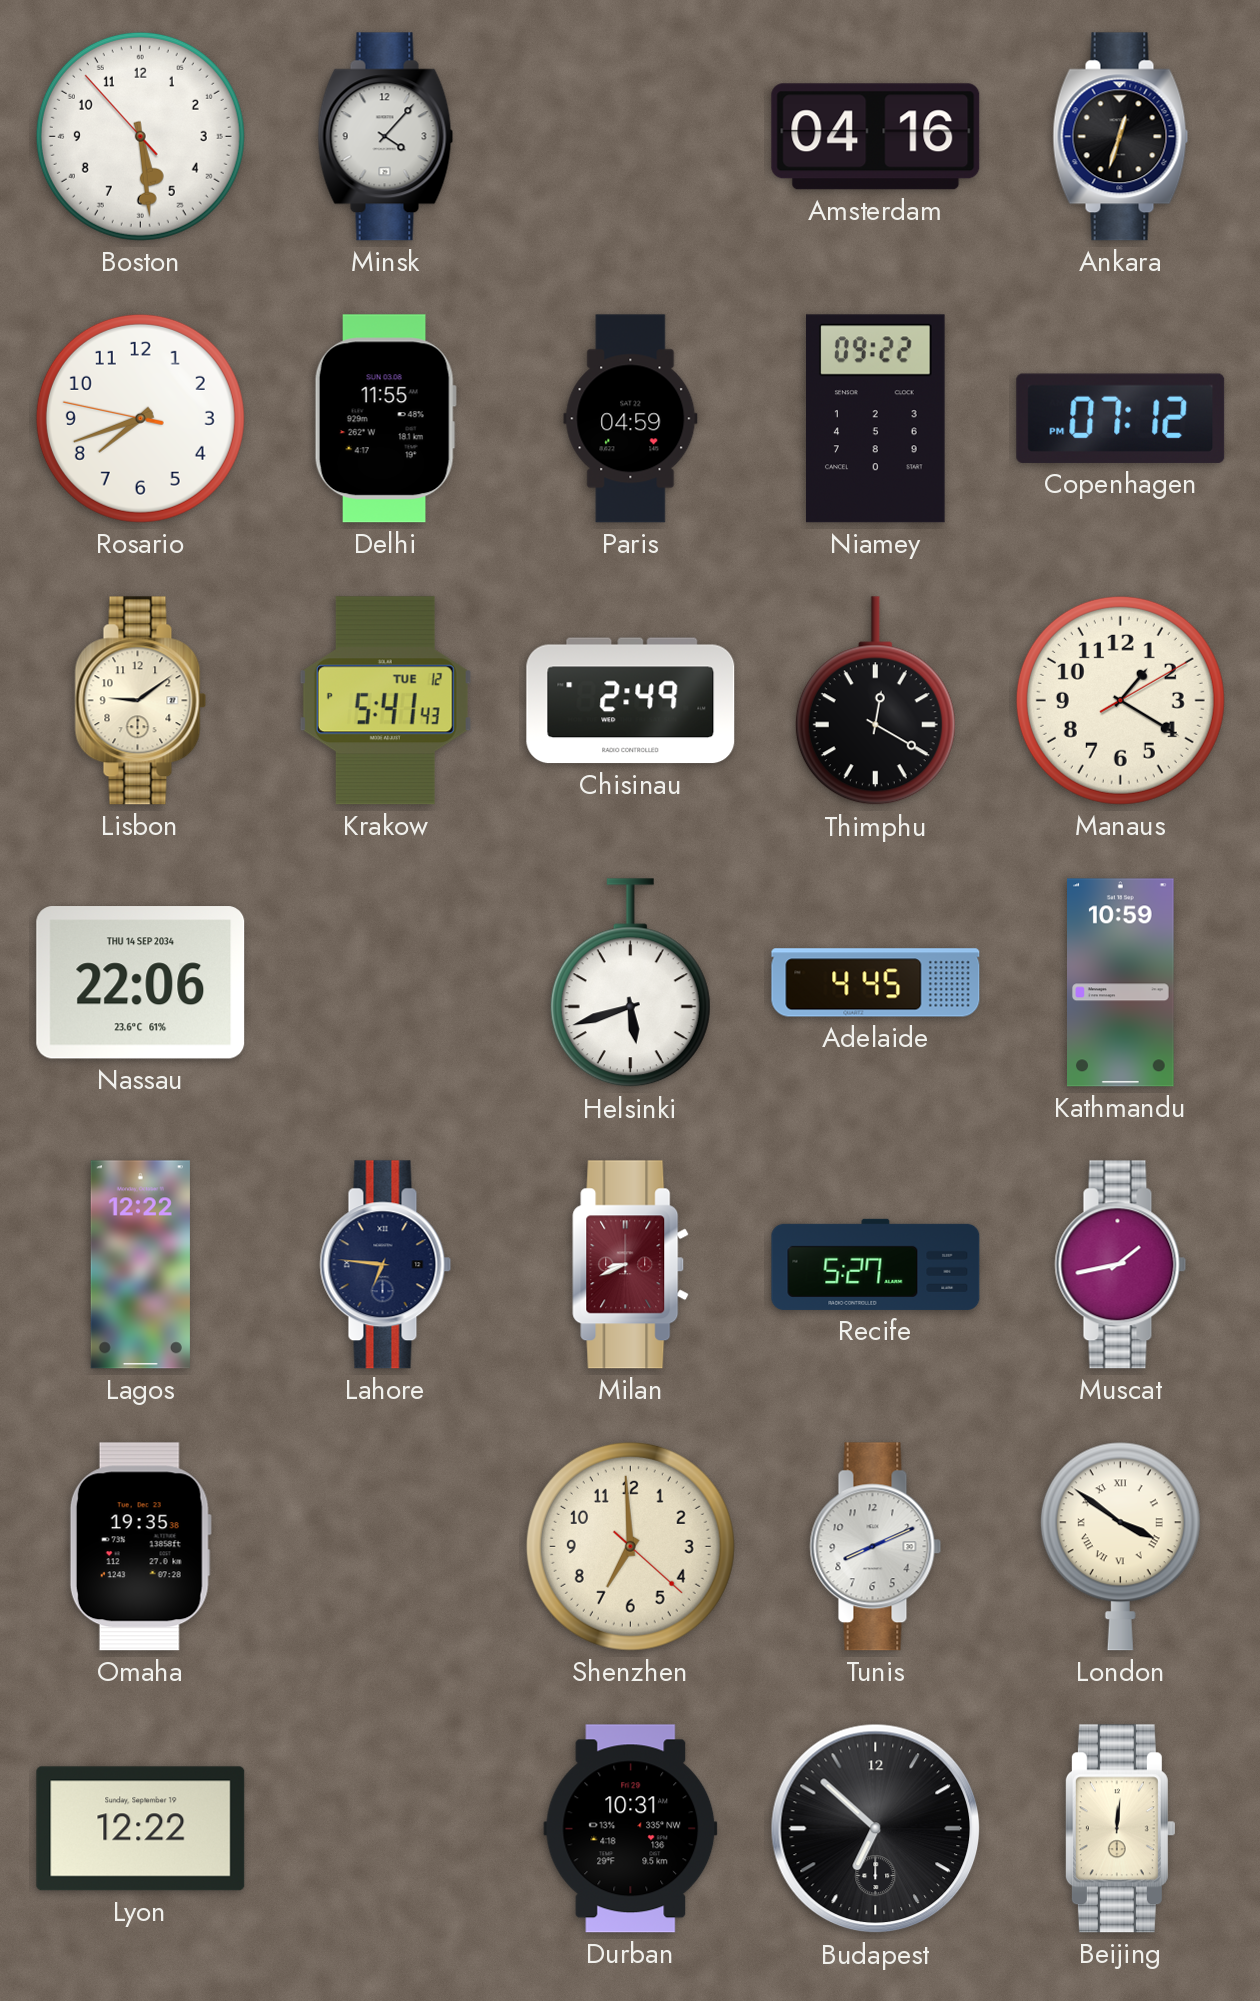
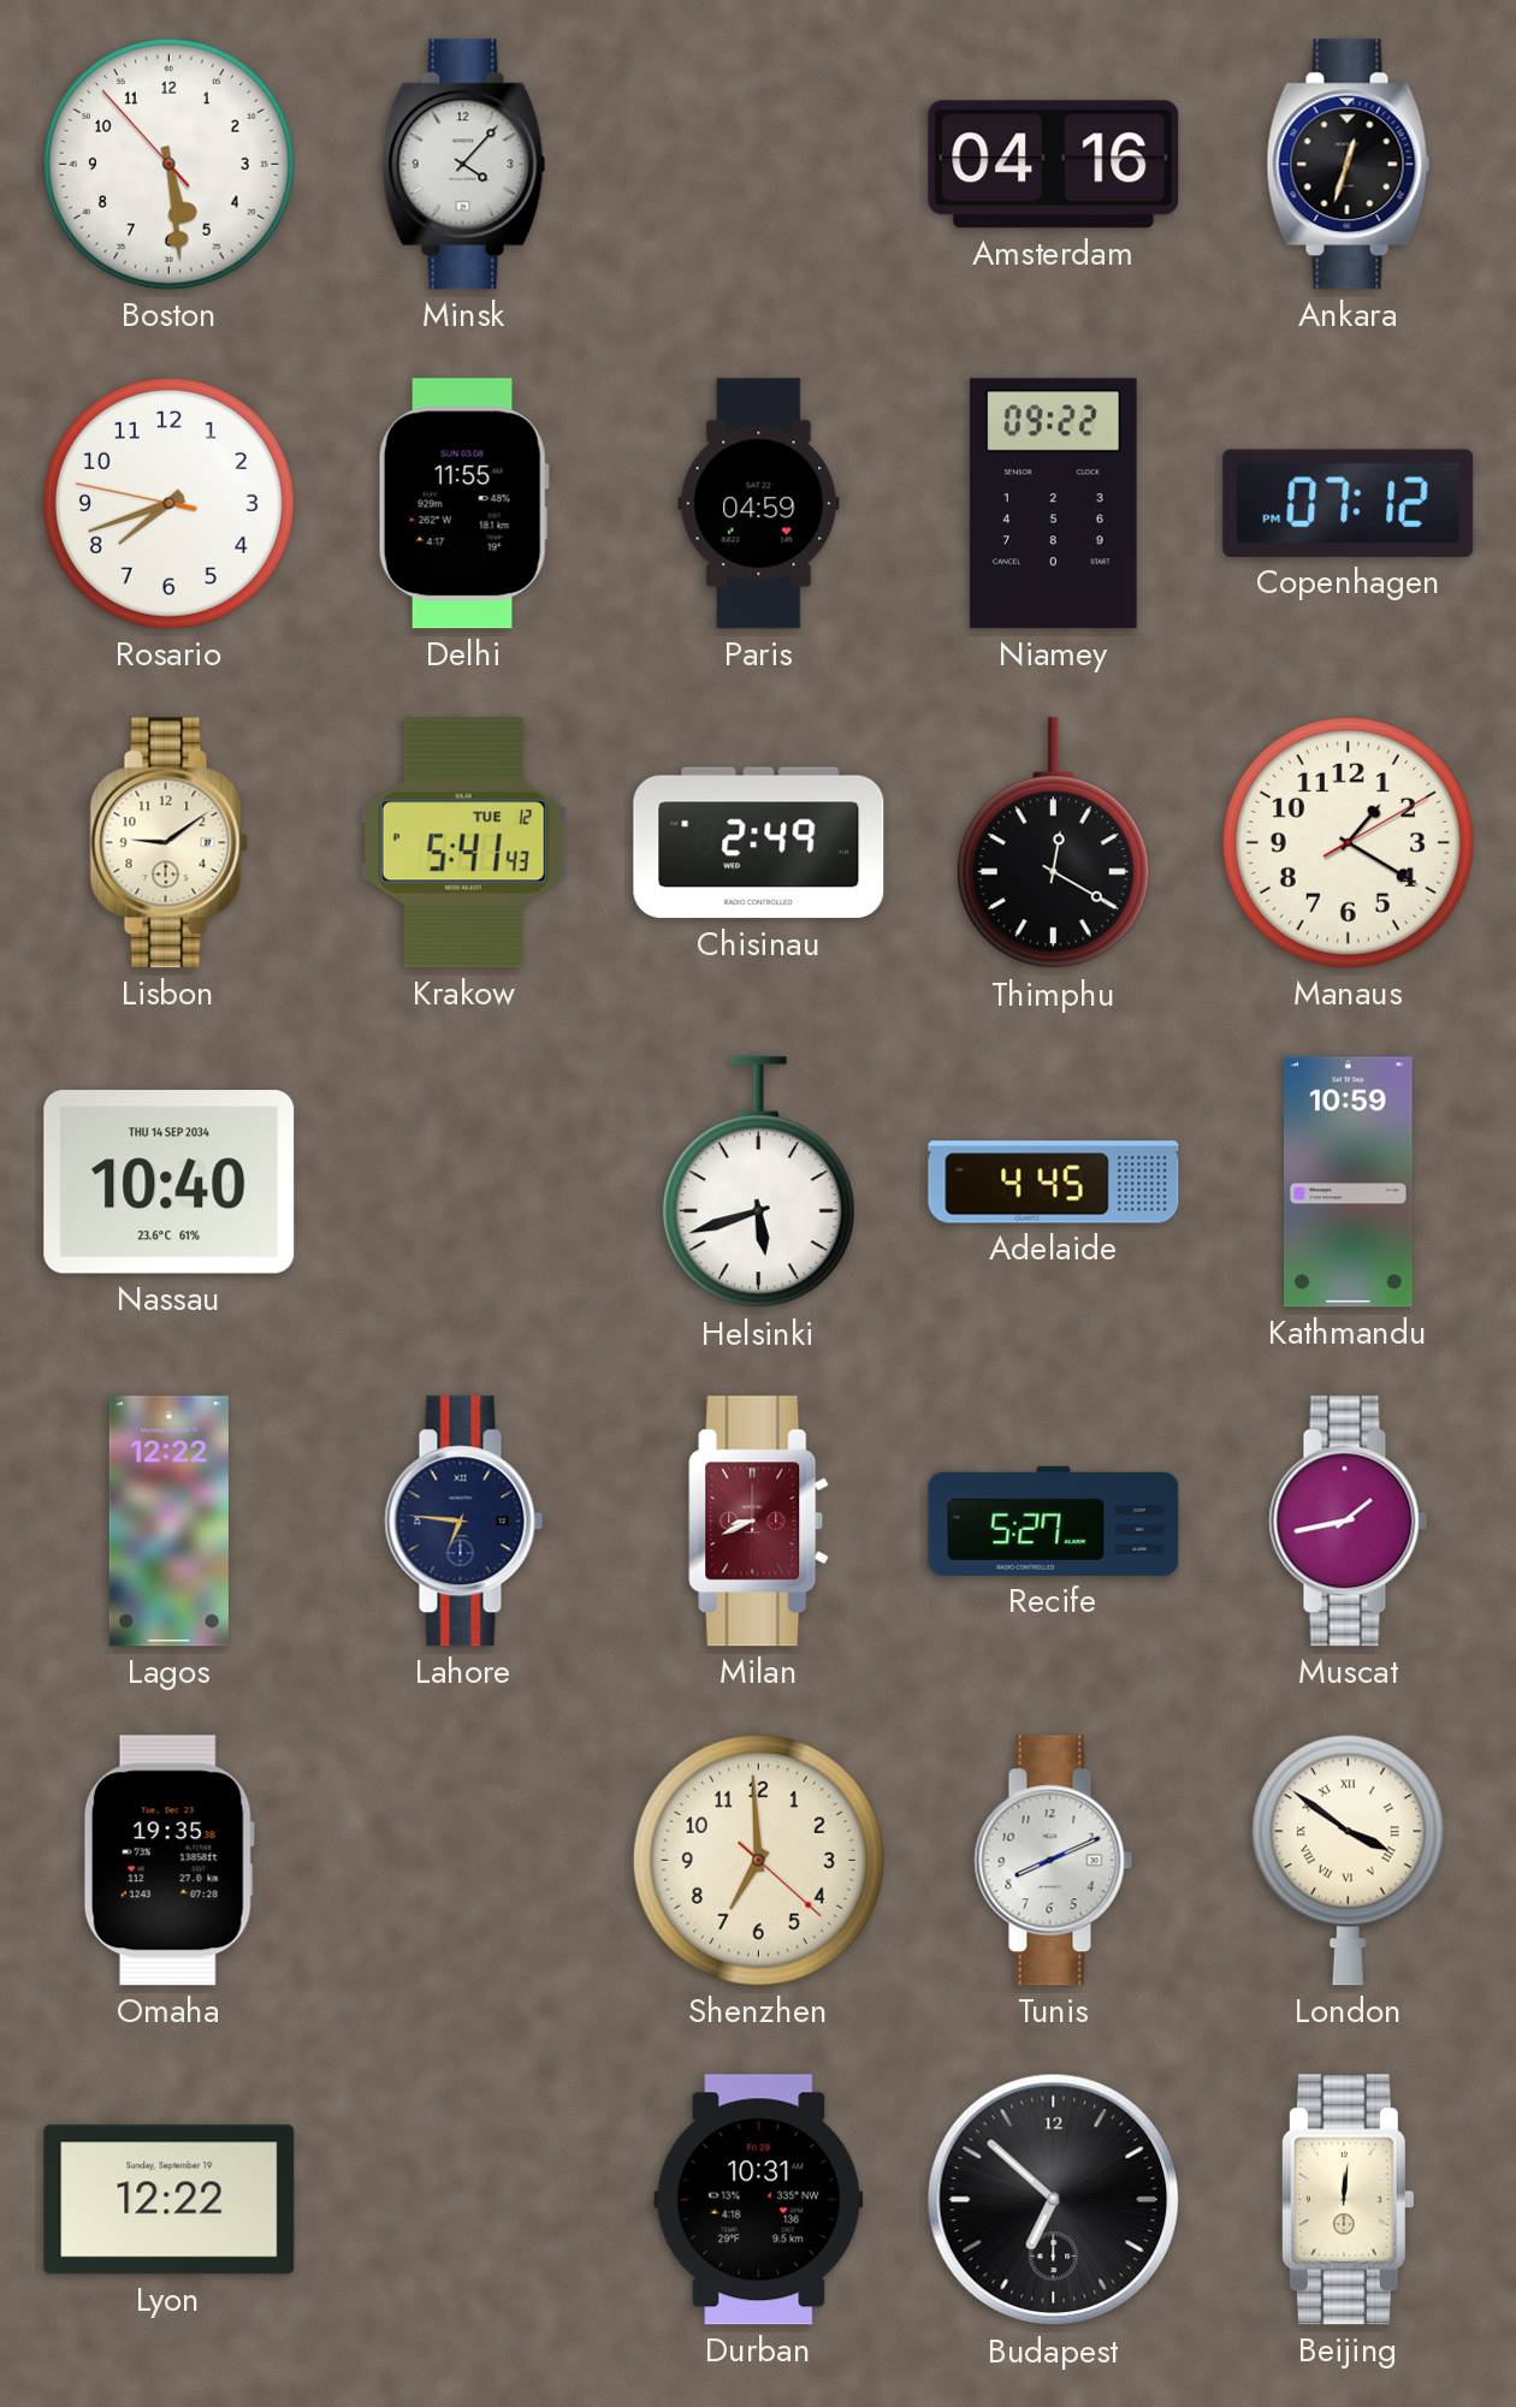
Nassau: 22:06 -> 10:40
